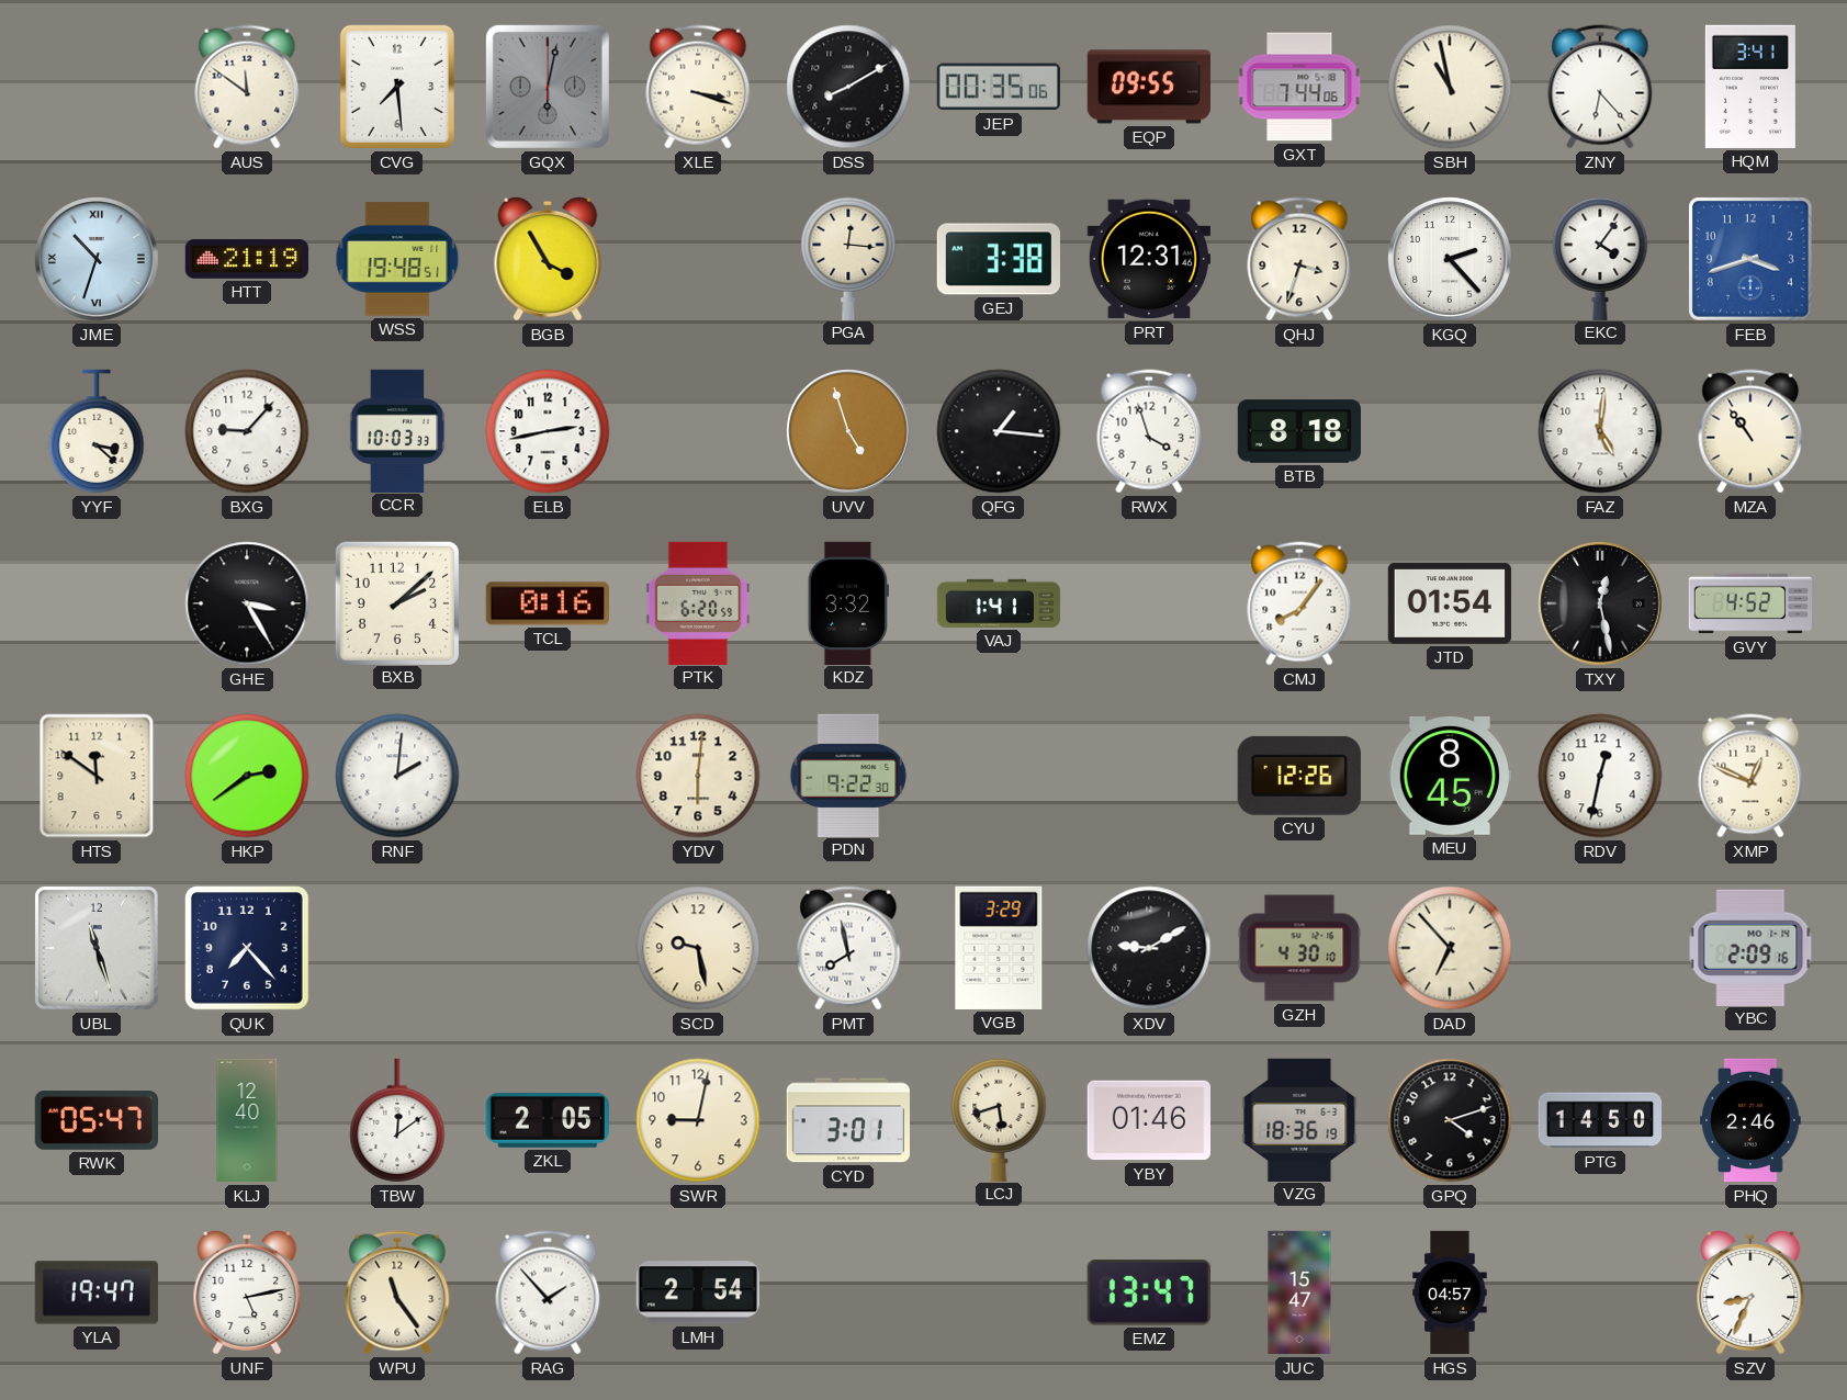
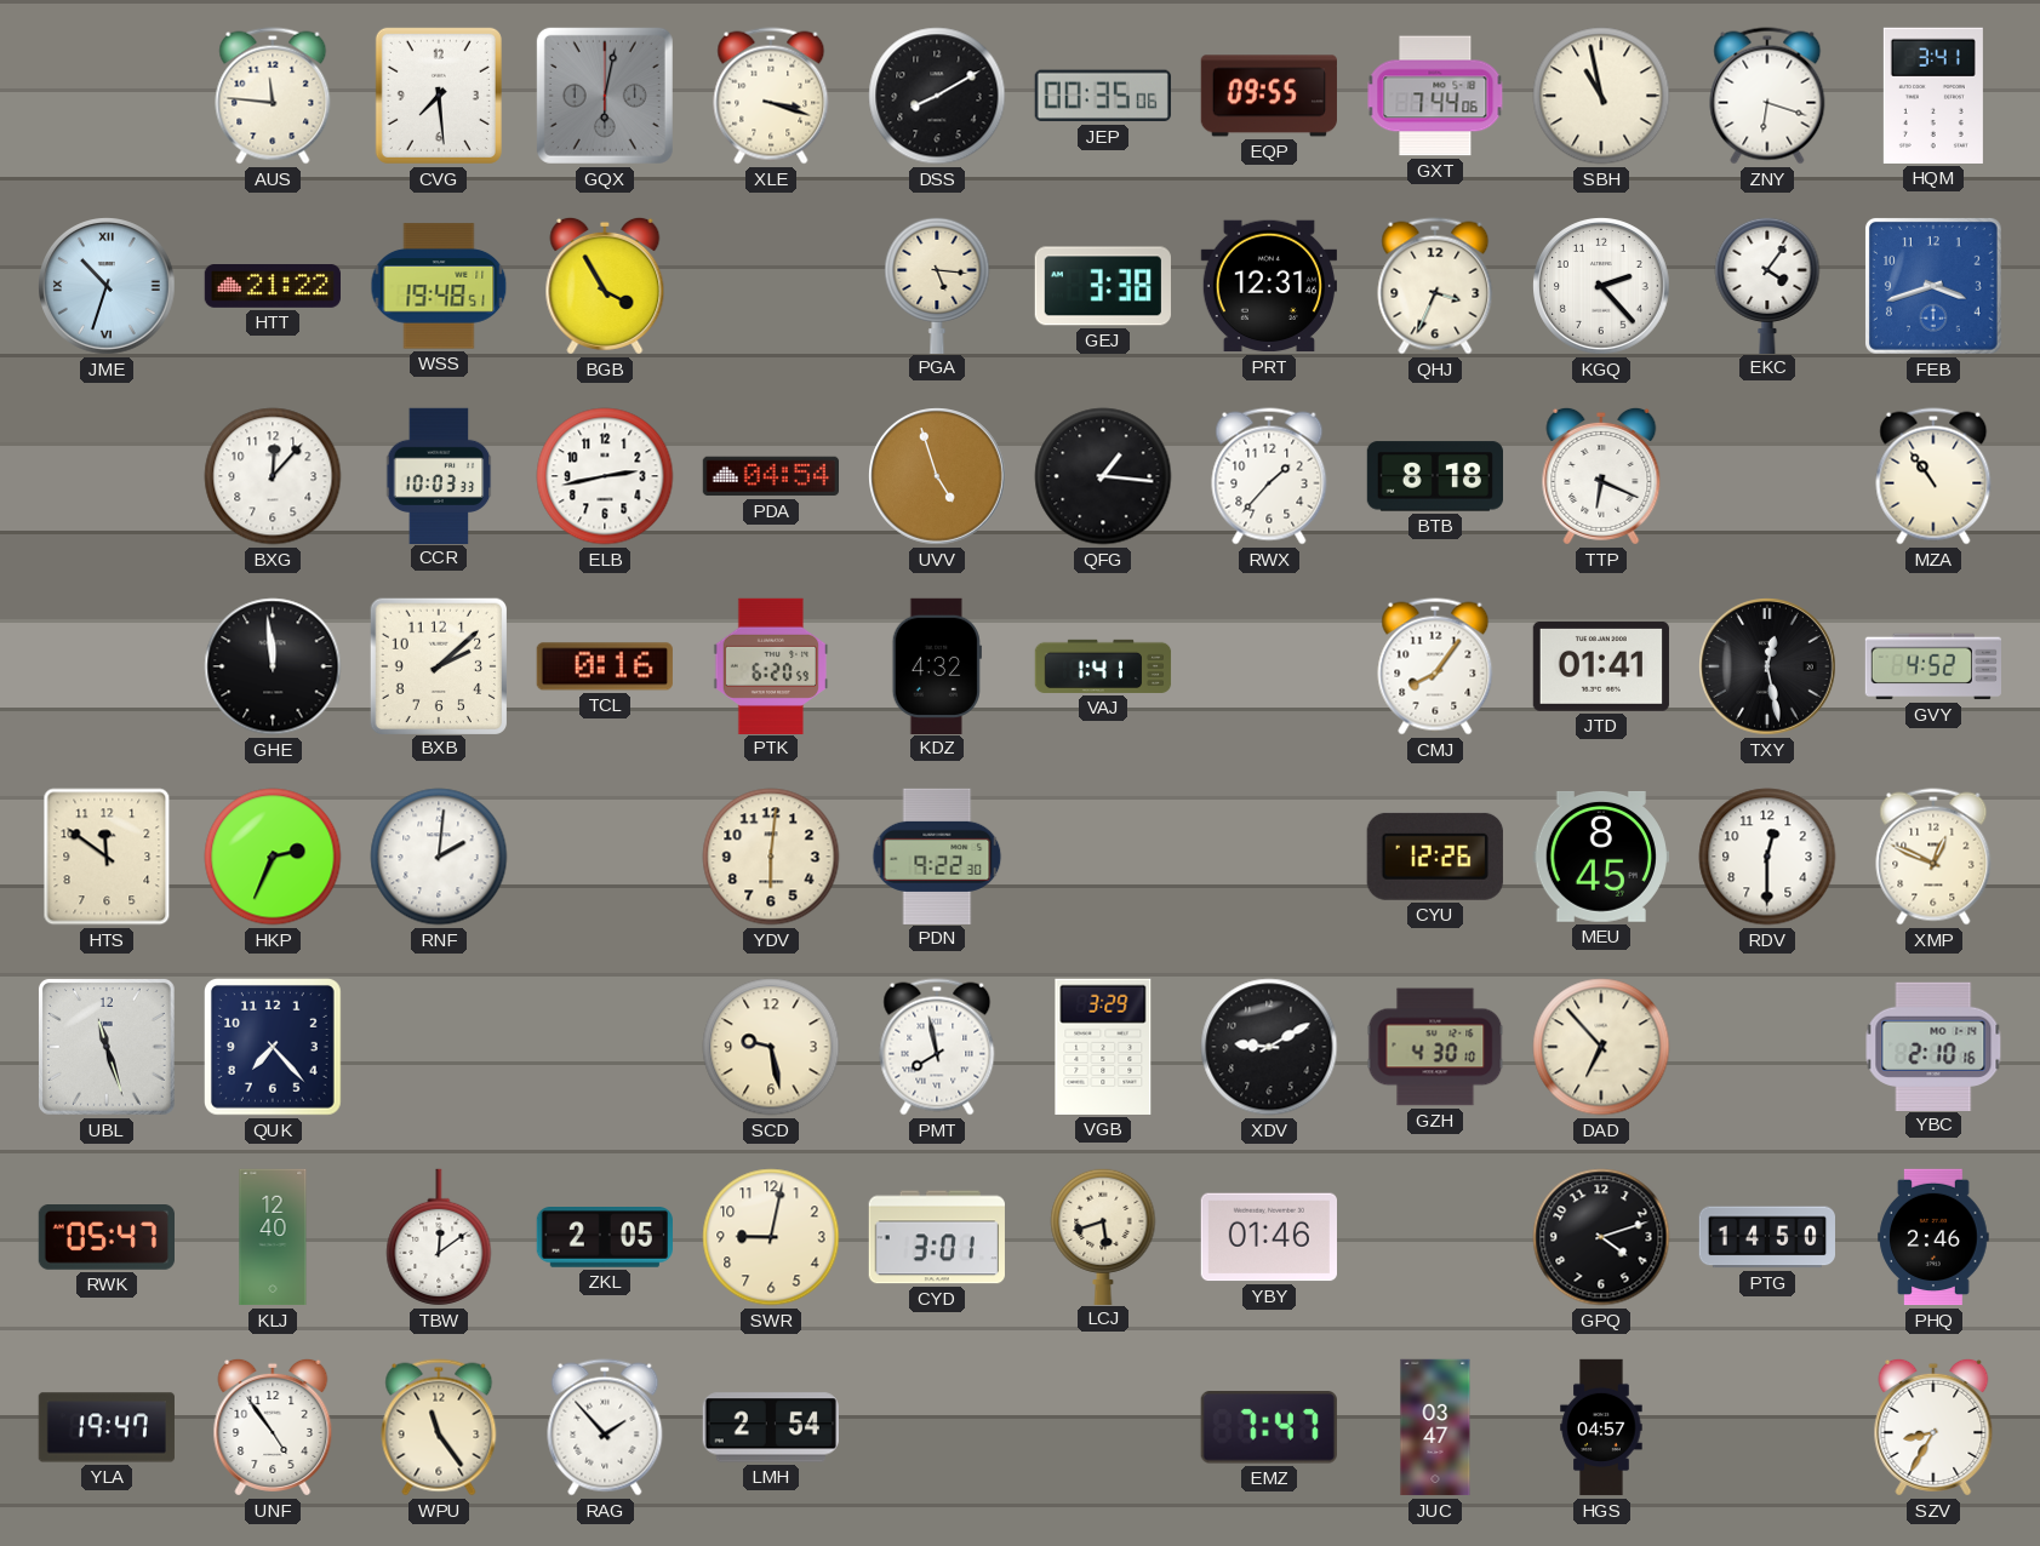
AUS: 11:51 -> 11:46
ZNY: 6:23 -> 6:18
HTT: 21:19 -> 21:22
PGA: 12:16 -> 5:16
QHJ: 3:33 -> 3:34
YYF: 3:22 -> none
BXG: 9:07 -> 12:07
PDA: none -> 04:54
RWX: 3:57 -> 1:37
TTP: none -> 6:19
FAZ: 5:01 -> none
GHE: 3:25 -> 11:59
KDZ: 3:32 -> 4:32
JTD: 01:54 -> 01:41
HKP: 2:39 -> 2:34
RDV: 12:32 -> 12:30
YBC: 2:09 -> 2:10
VZG: 18:36 -> none
UNF: 5:13 -> 4:54
EMZ: 13:47 -> 7:47
JUC: 15:47 -> 03:47
SZV: 8:34 -> 8:35
